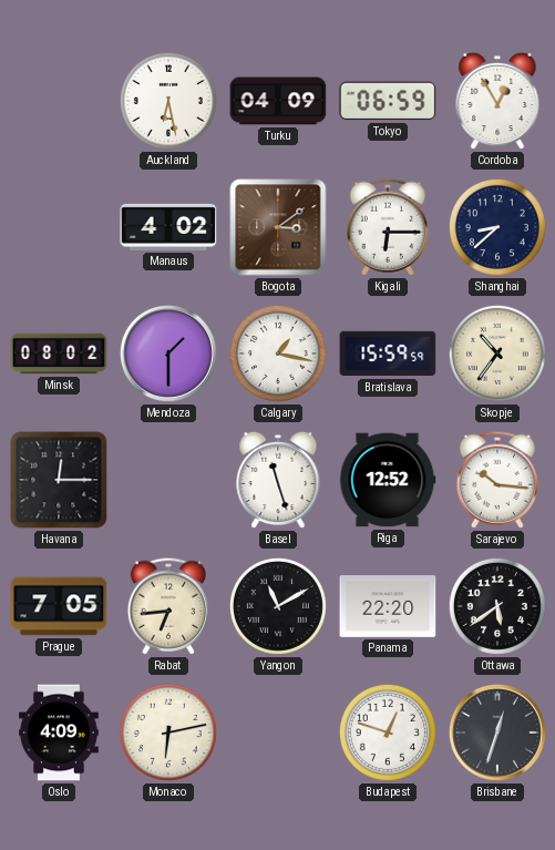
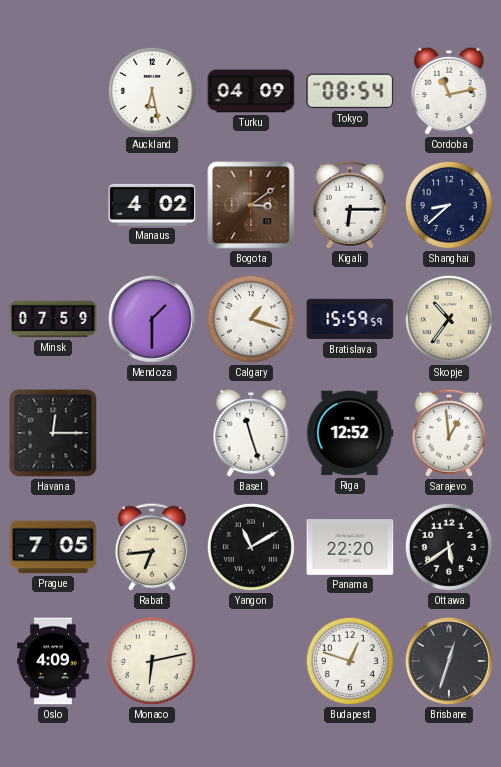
Tokyo: 06:59 -> 08:54
Cordoba: 12:55 -> 11:13
Minsk: 08:02 -> 07:59
Calgary: 1:17 -> 1:18
Sarajevo: 10:16 -> 12:59
